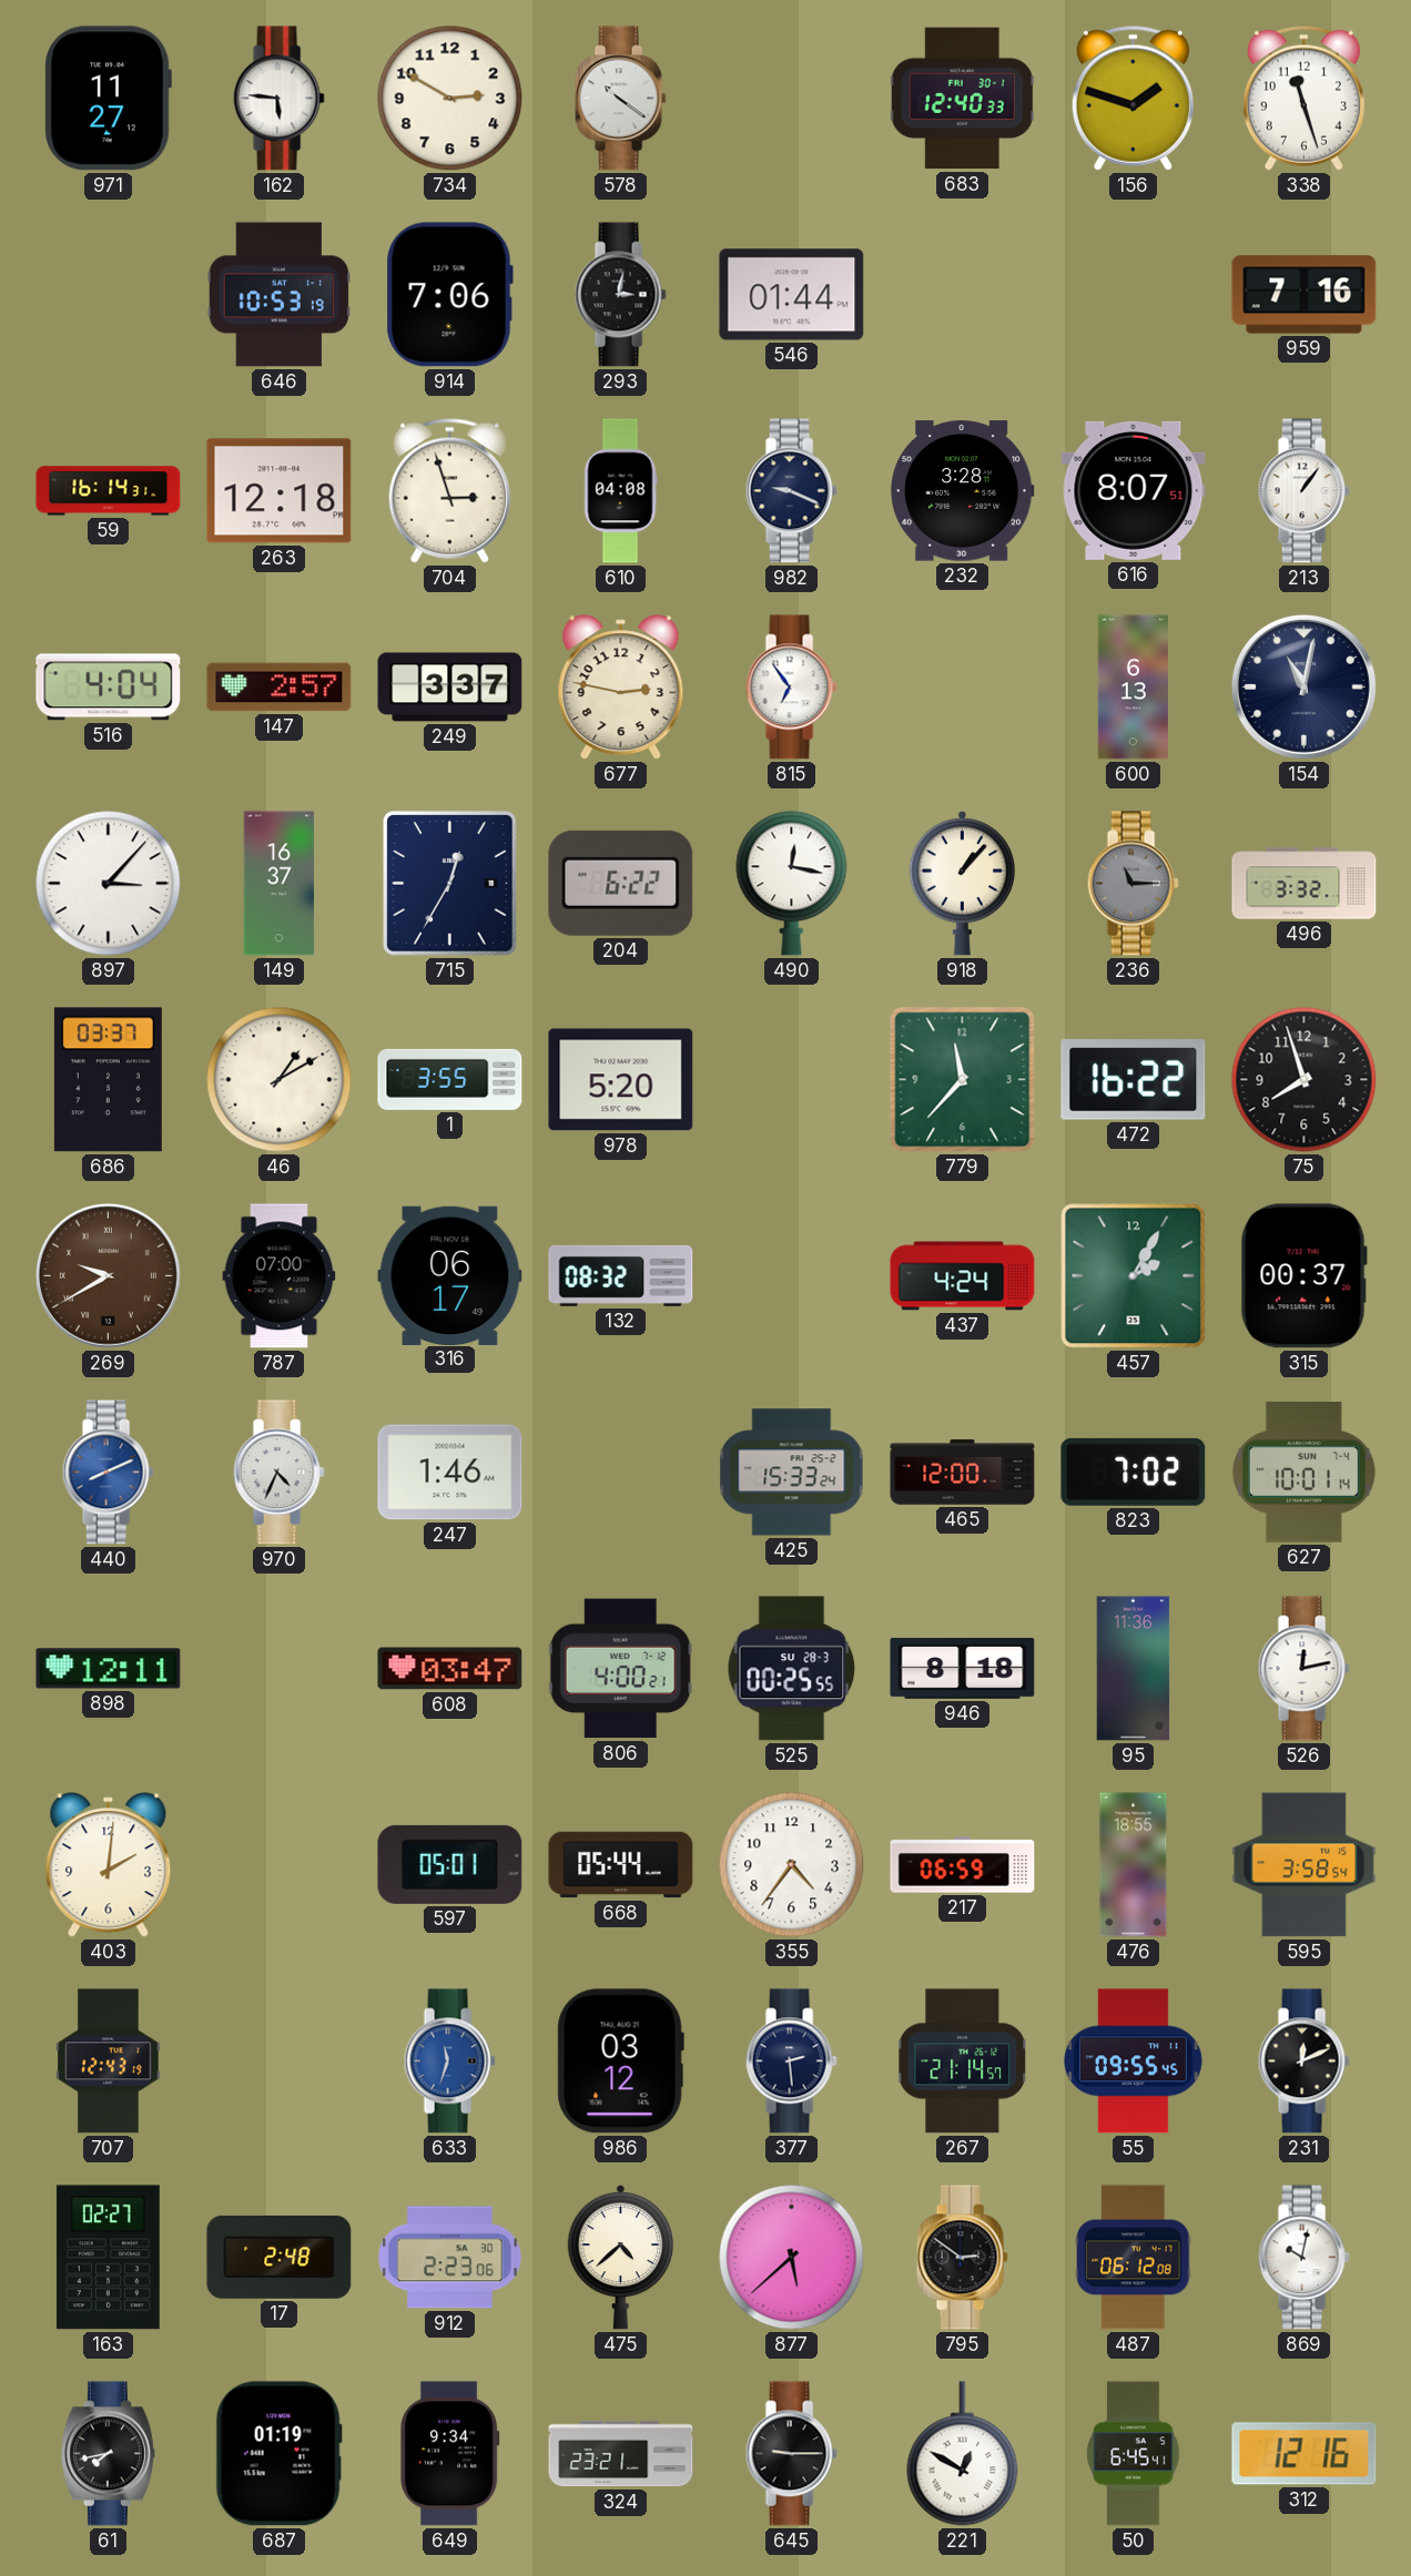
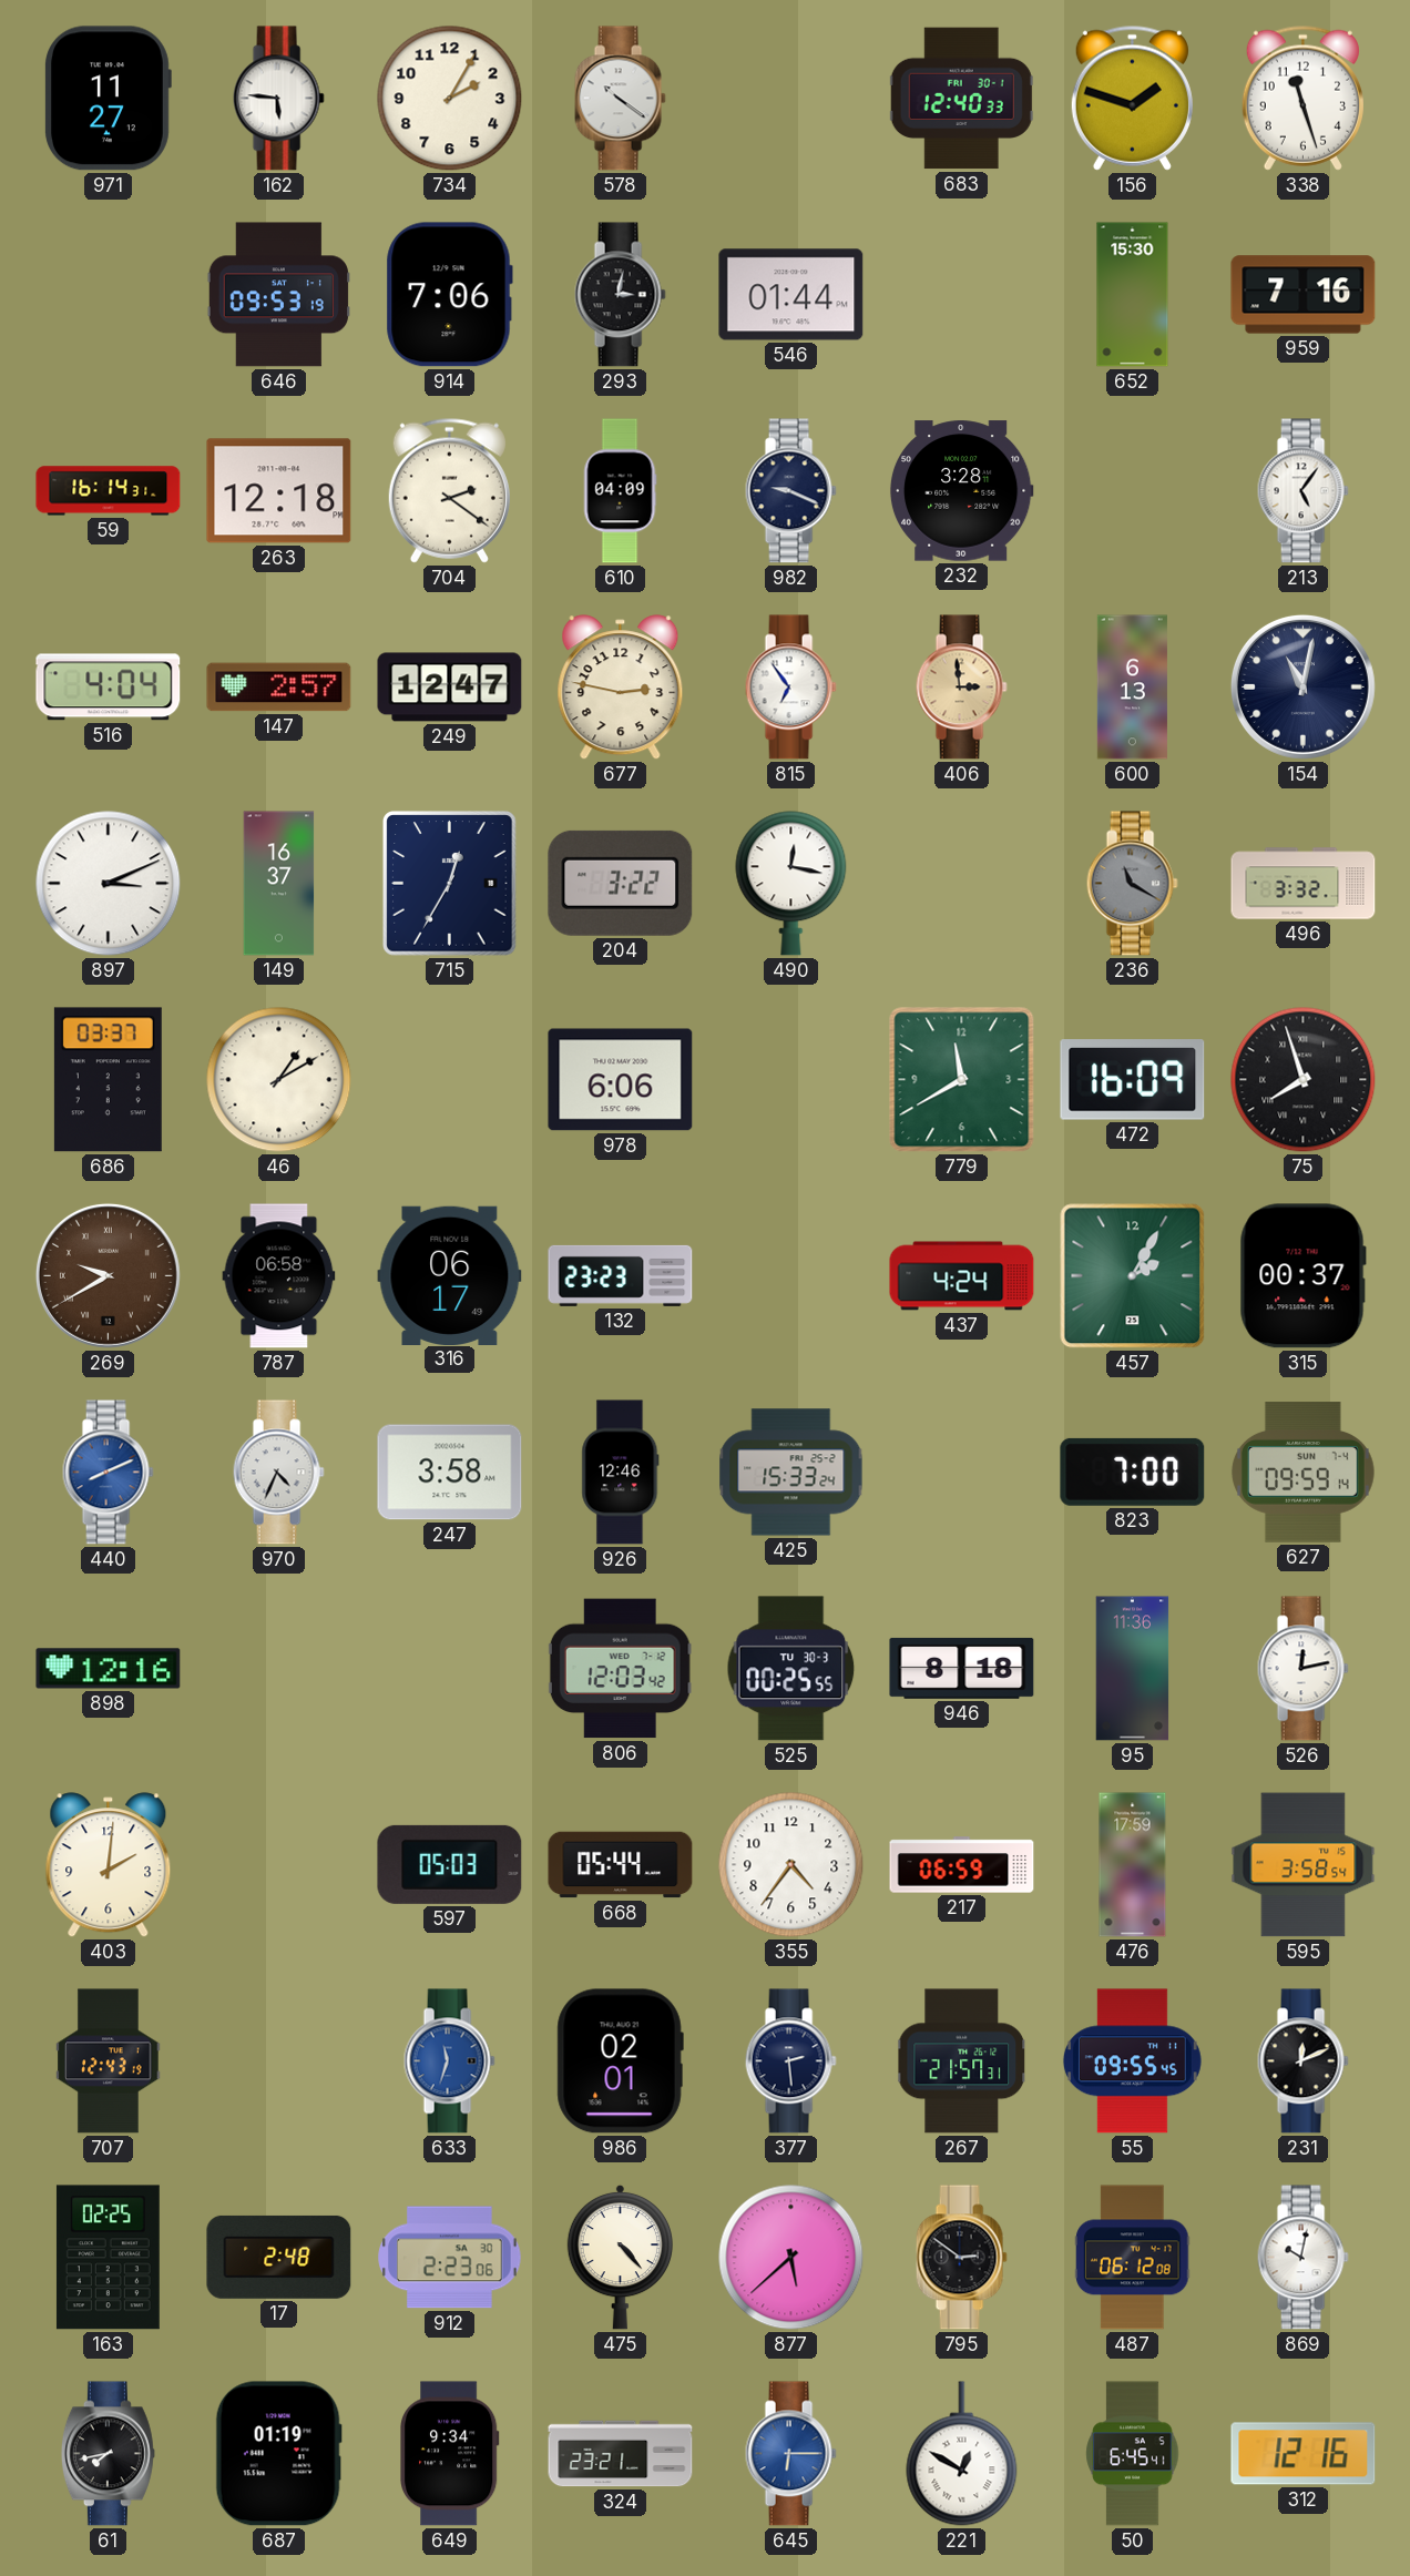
734: 2:50 -> 2:05
646: 10:53 -> 09:53
652: none -> 15:30
704: 2:57 -> 2:21
610: 04:08 -> 04:09
616: 8:07 -> none
213: 1:06 -> 5:06
249: 3:37 -> 12:47
406: none -> 2:59
897: 3:07 -> 3:11
204: 6:22 -> 3:22
918: 1:07 -> none
236: 11:15 -> 11:20
1: 3:55 -> none
978: 5:20 -> 6:06
779: 11:37 -> 11:40
472: 16:22 -> 16:09
75 numerals: Arabic -> Roman
787: 07:00 -> 06:58
132: 08:32 -> 23:23
247: 1:46 -> 3:58
926: none -> 12:46
465: 12:00 -> none
823: 7:02 -> 7:00
627: 10:01 -> 09:59
898: 12:11 -> 12:16
608: 03:47 -> none
806: 4:00 -> 12:03
525 date: SU 28-3 -> TU 30-3
597: 05:01 -> 05:03
476: 18:55 -> 17:59
986: 03:12 -> 02:01
267: 21:14 -> 21:57
163: 02:27 -> 02:25
475: 4:38 -> 4:23
645: 9:15 -> 6:15
645 dial: black -> blue
